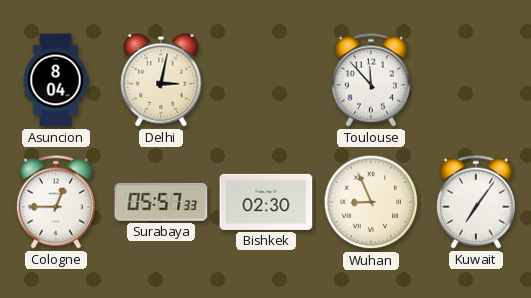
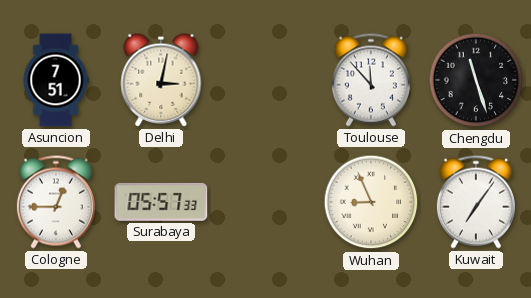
Asuncion: 8:04 -> 7:51
Chengdu: none -> 11:27
Bishkek: 02:30 -> none
